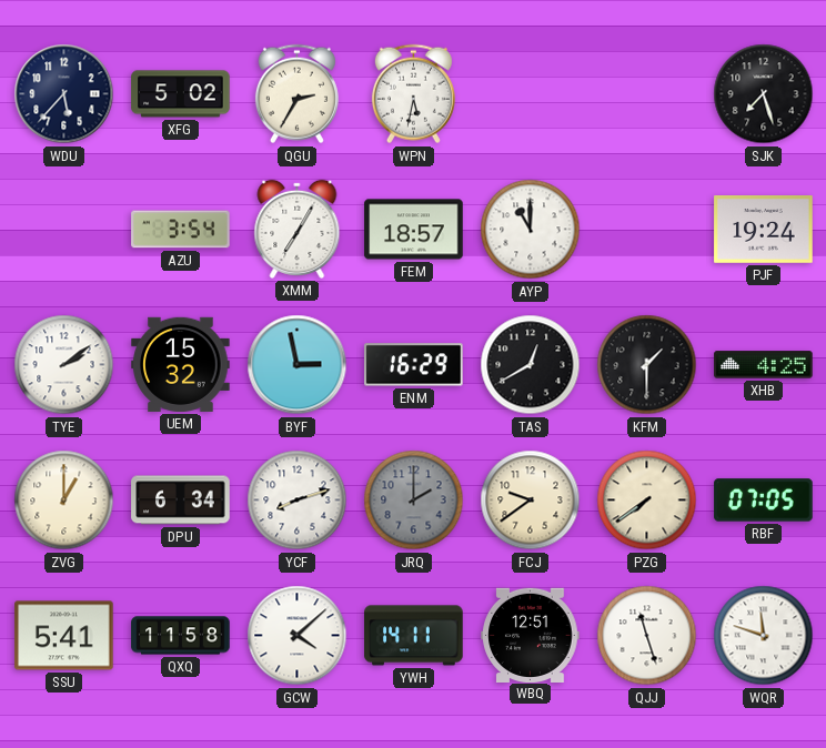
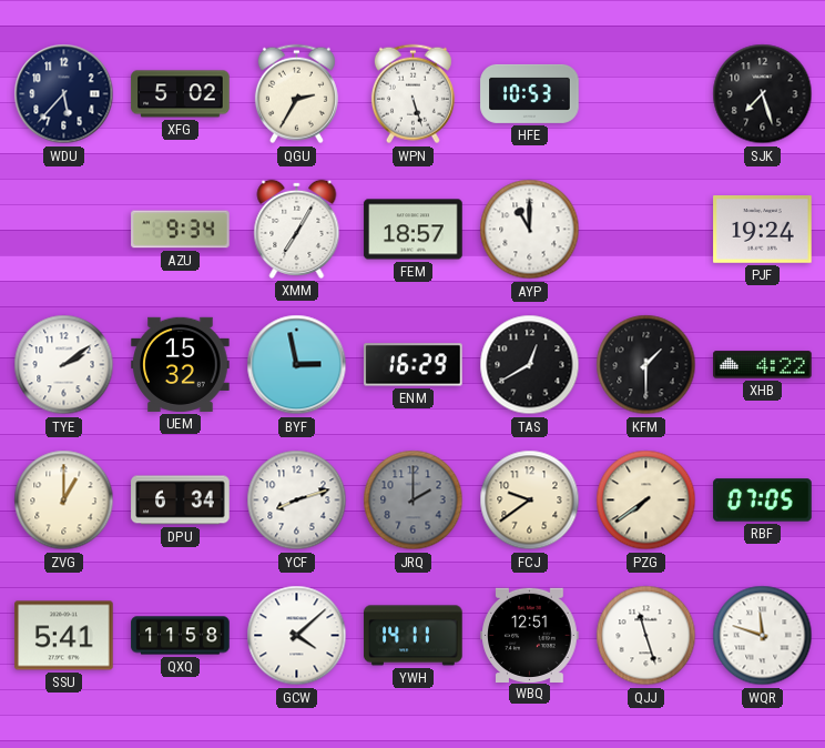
WPN: 5:32 -> 5:27
HFE: none -> 10:53
AZU: 3:54 -> 9:34
XHB: 4:25 -> 4:22
